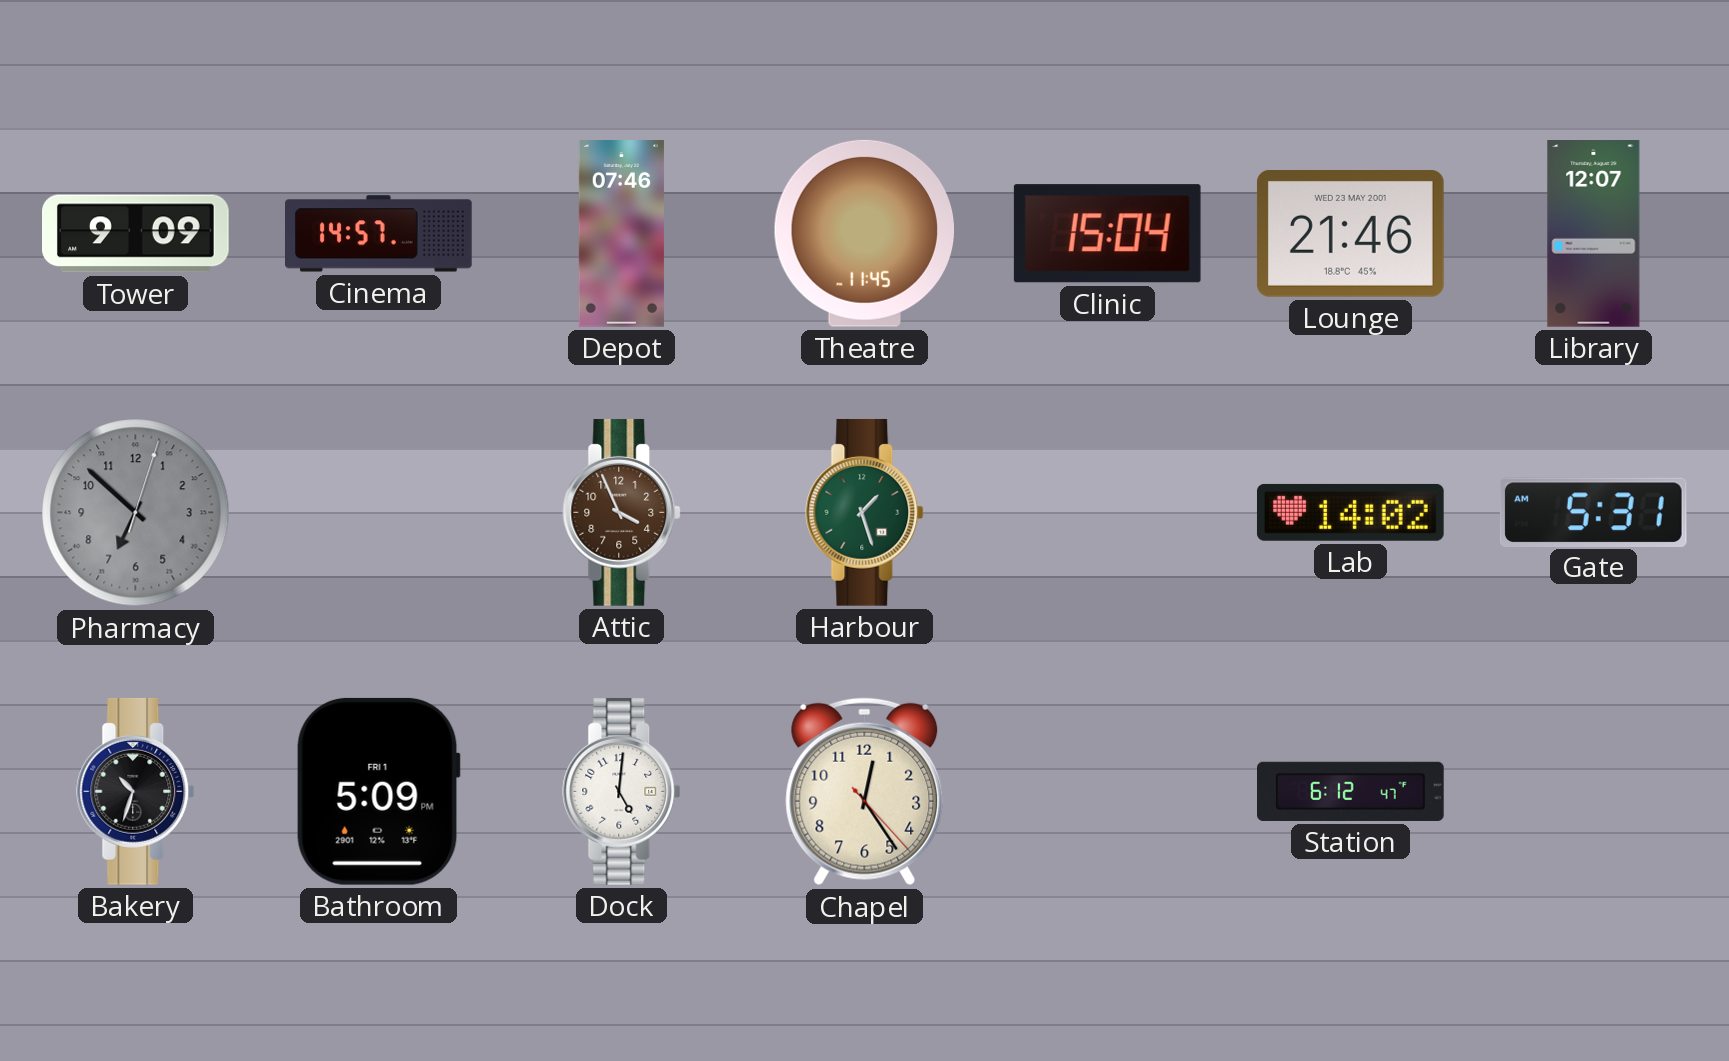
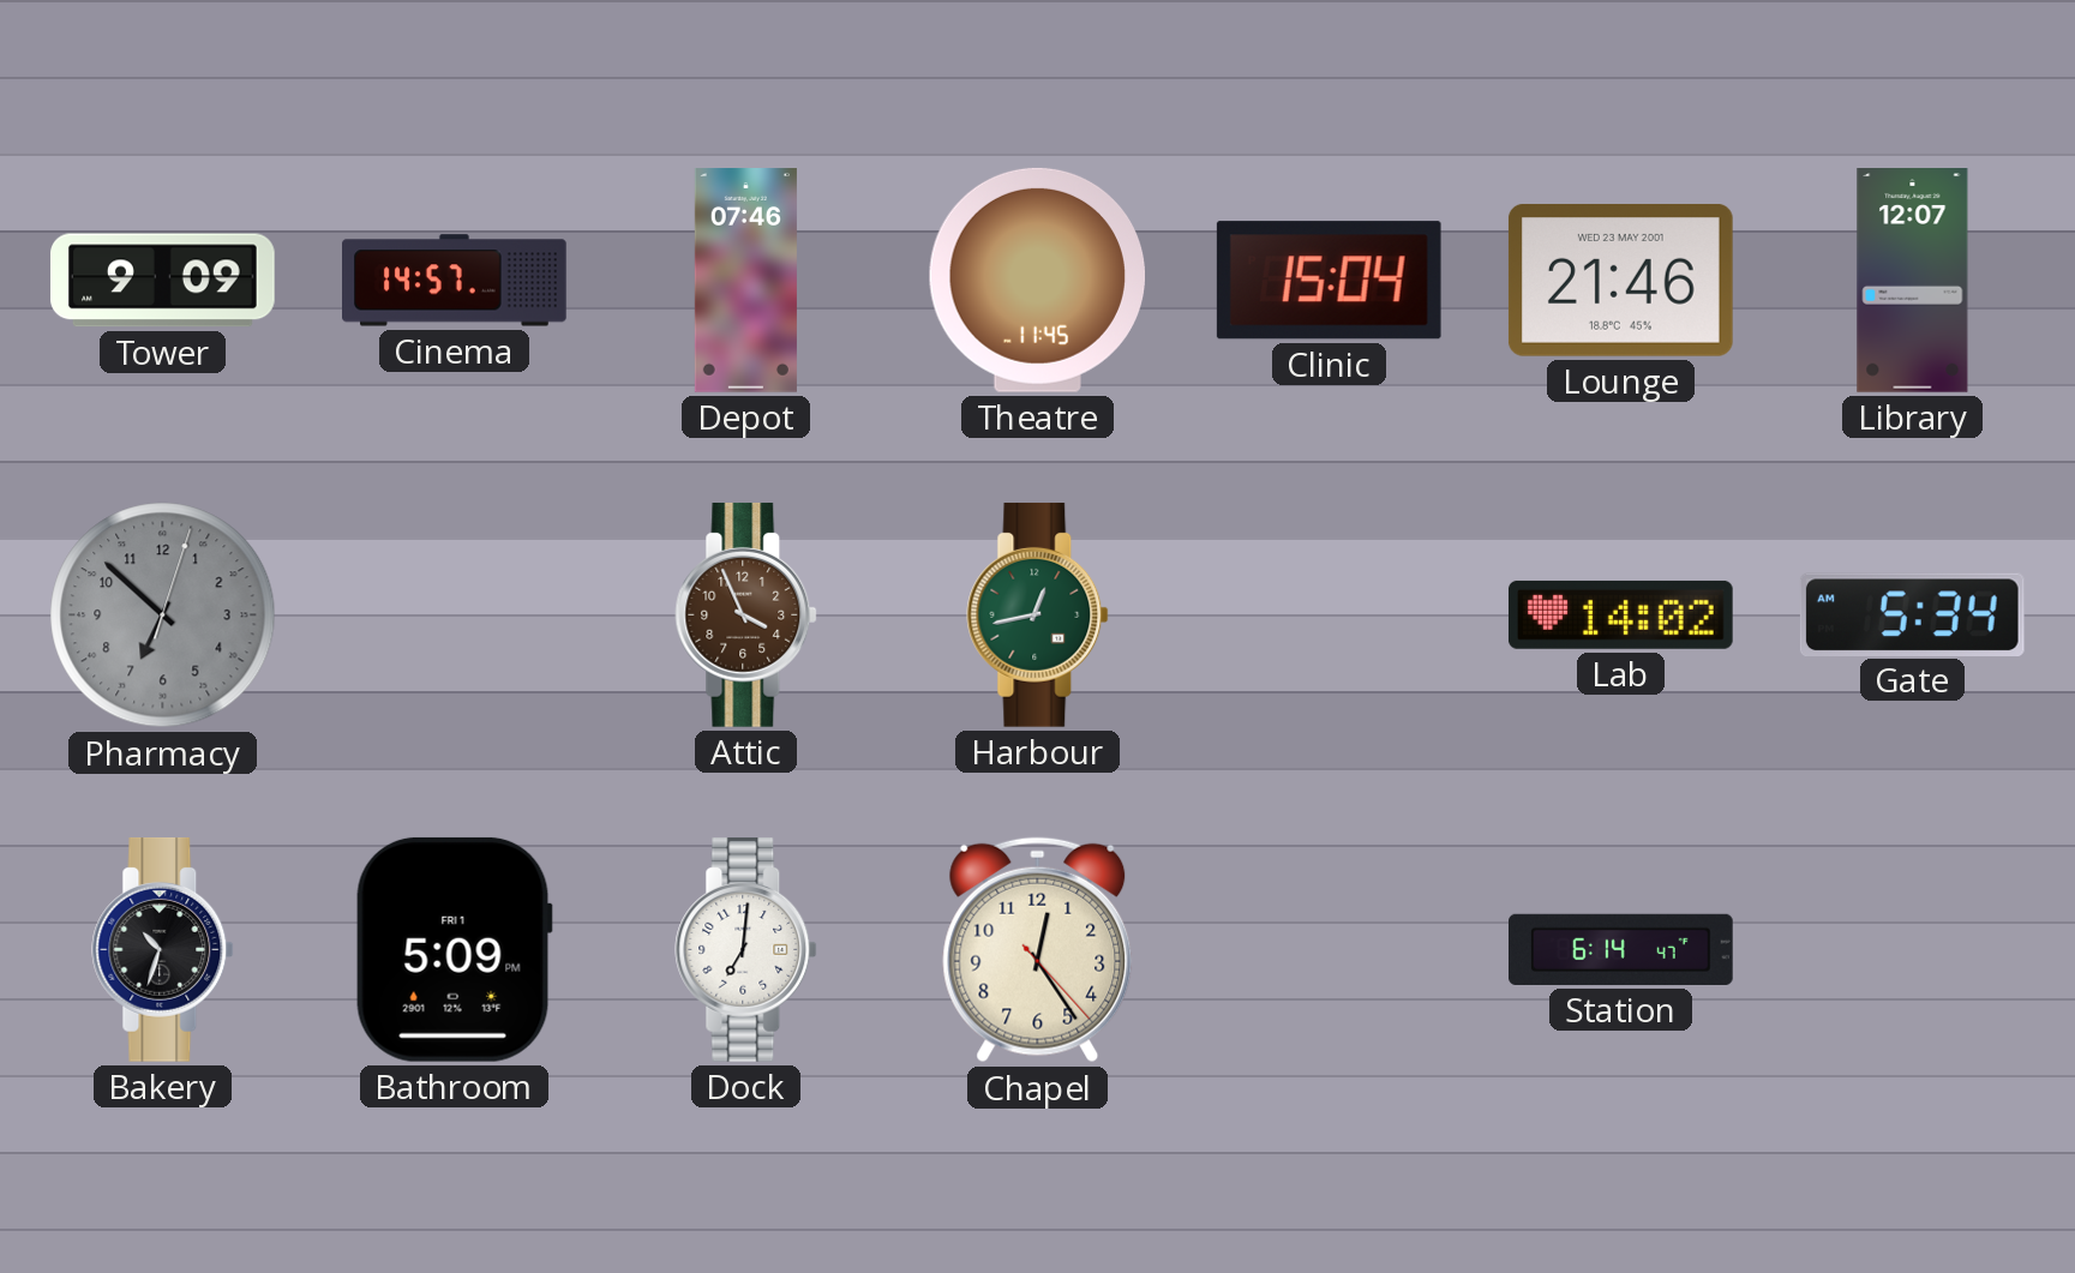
Harbour: 1:27 -> 12:43
Gate: 5:31 -> 5:34
Dock: 5:01 -> 7:01
Station: 6:12 -> 6:14
